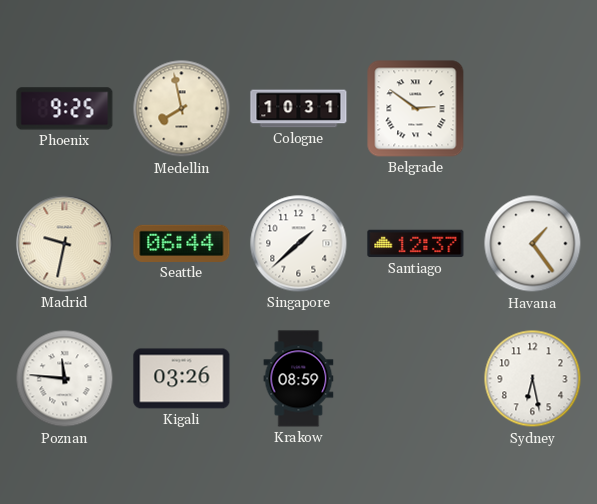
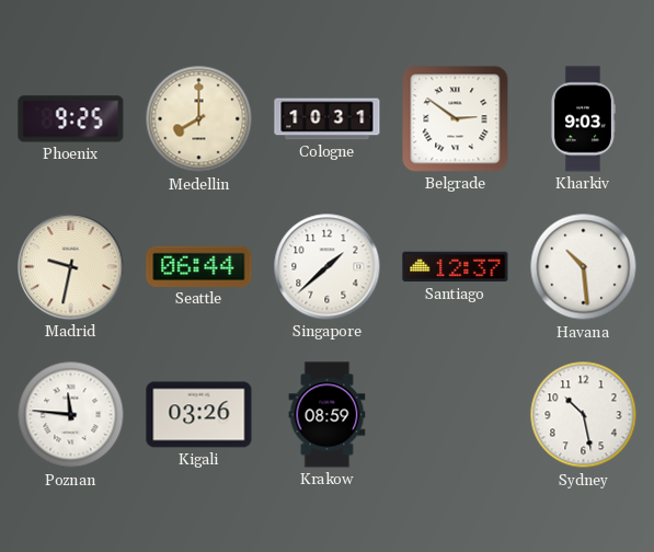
Medellin: 7:58 -> 8:00
Kharkiv: none -> 9:03
Havana: 1:24 -> 10:29
Sydney: 6:28 -> 10:28
